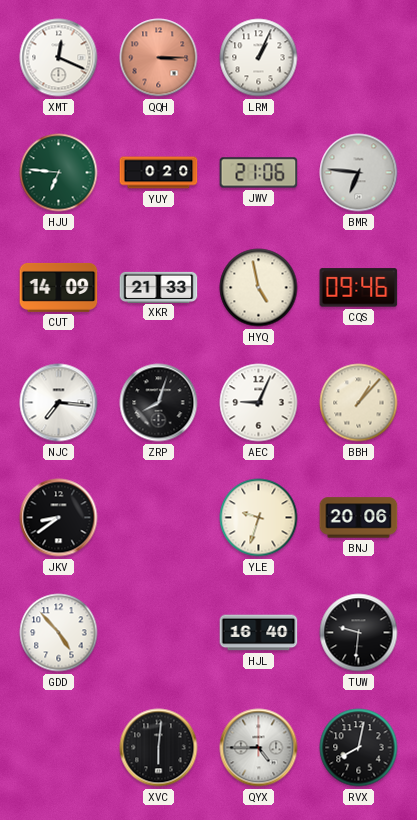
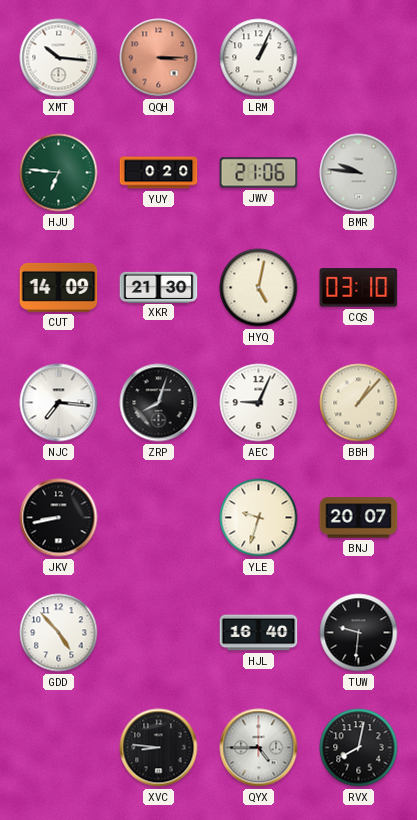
XMT: 12:19 -> 10:16
BMR: 6:46 -> 9:46
XKR: 21:33 -> 21:30
HYQ: 4:58 -> 5:02
CQS: 09:46 -> 03:10
JKV: 8:39 -> 8:43
BNJ: 20:06 -> 20:07
XVC: 6:01 -> 8:46
